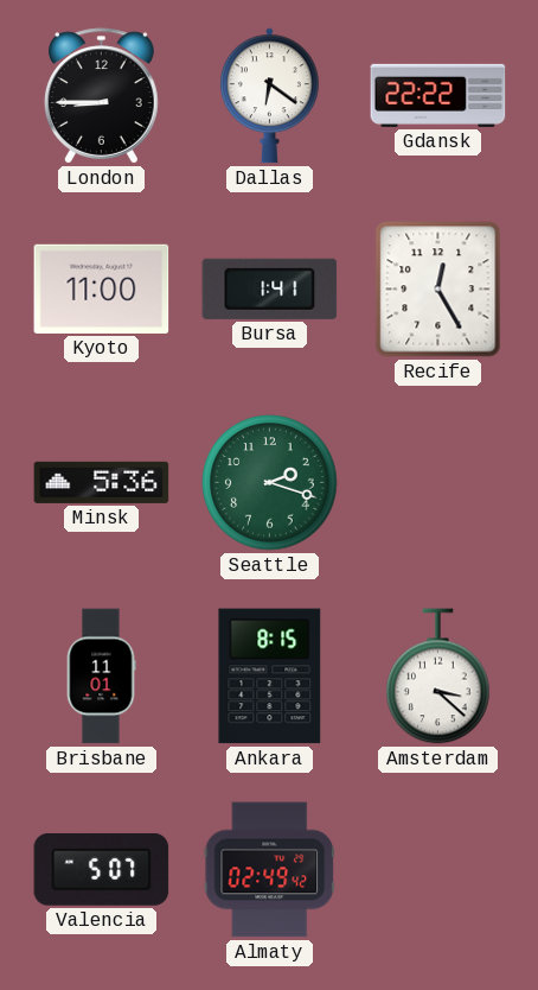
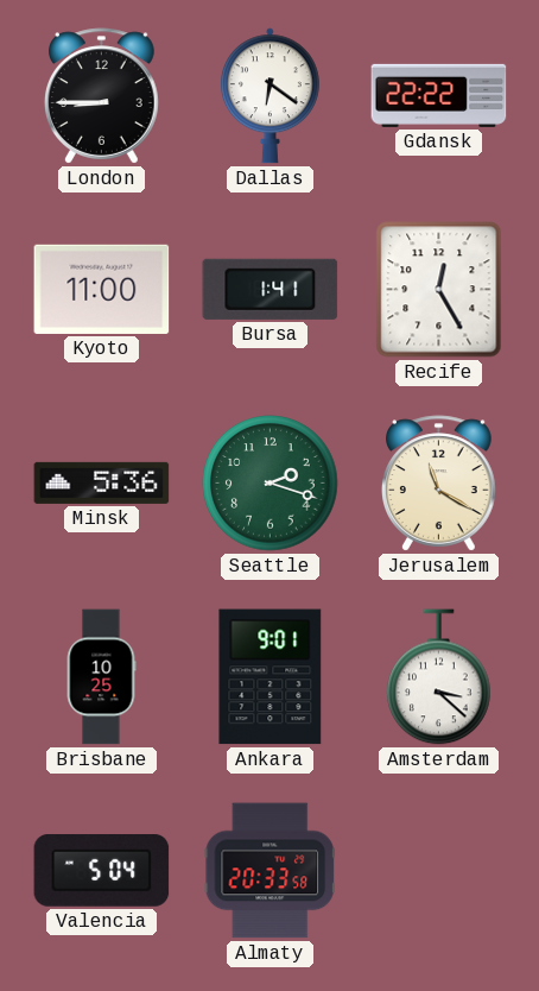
Jerusalem: none -> 11:20
Brisbane: 11:01 -> 10:25
Ankara: 8:15 -> 9:01
Valencia: 5:07 -> 5:04
Almaty: 02:49 -> 20:33
